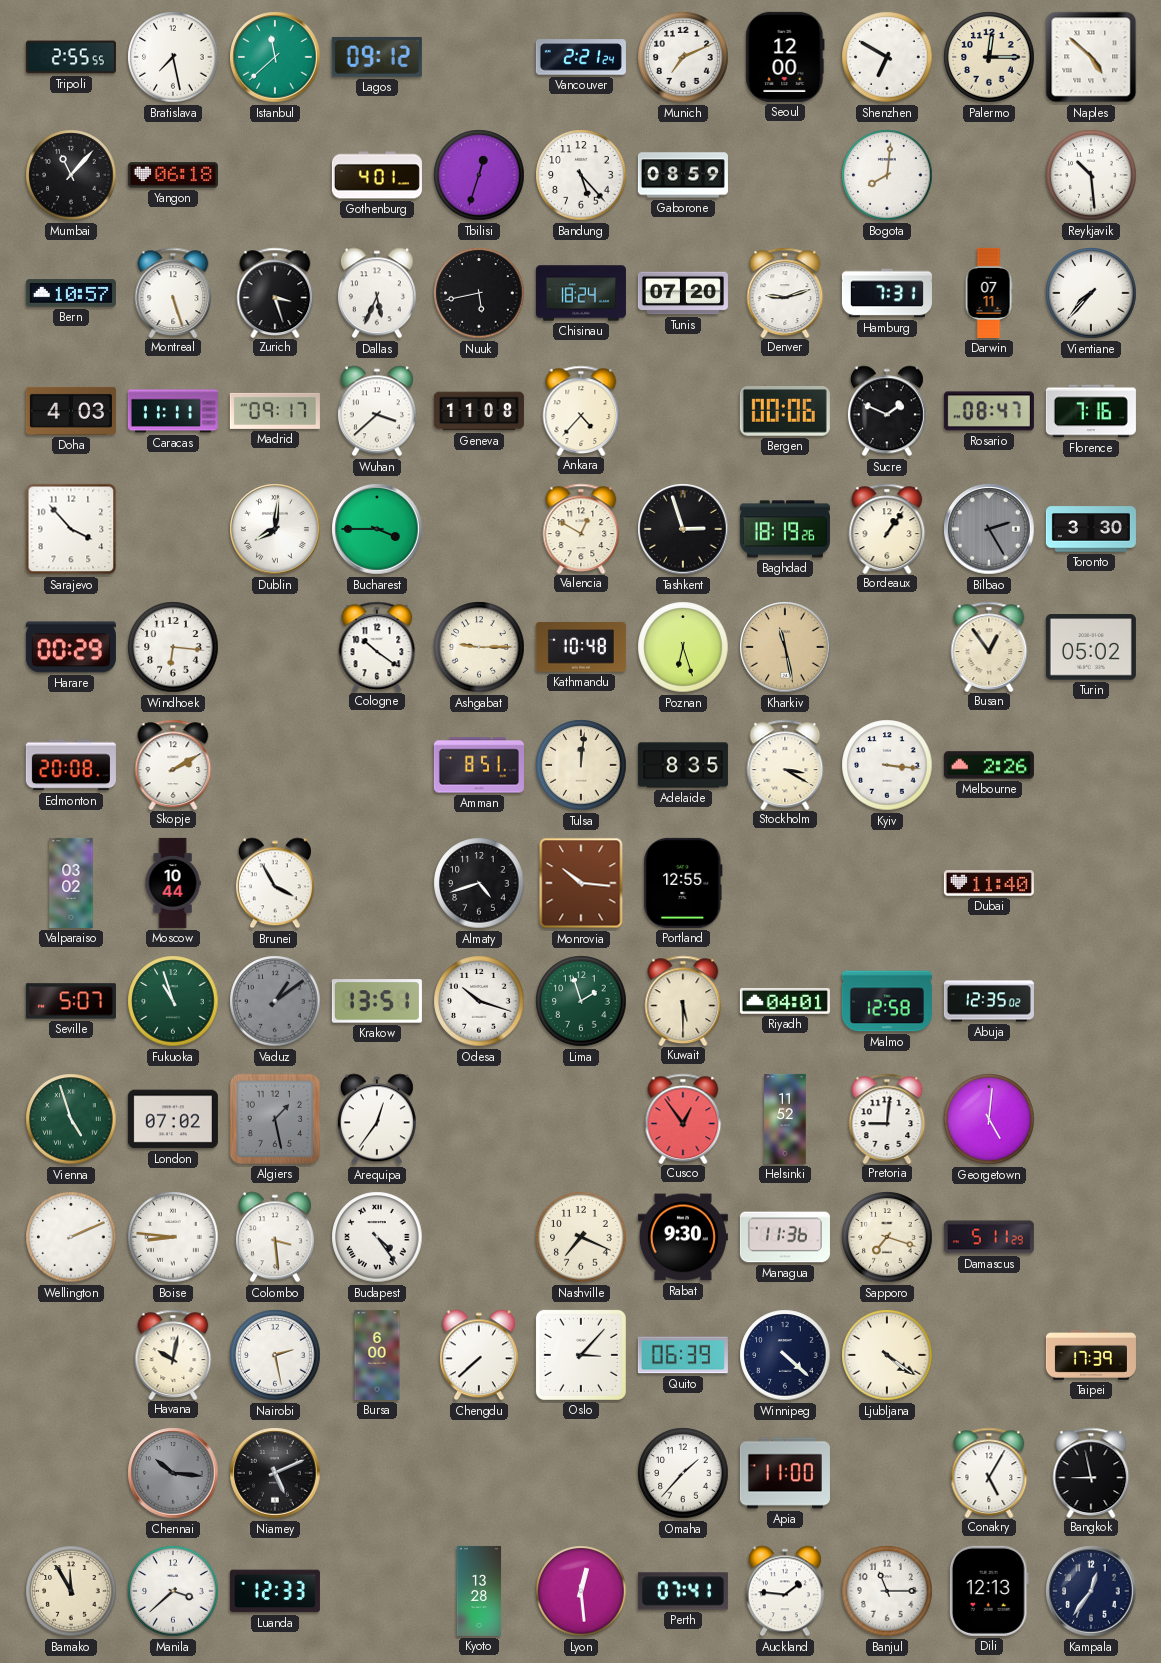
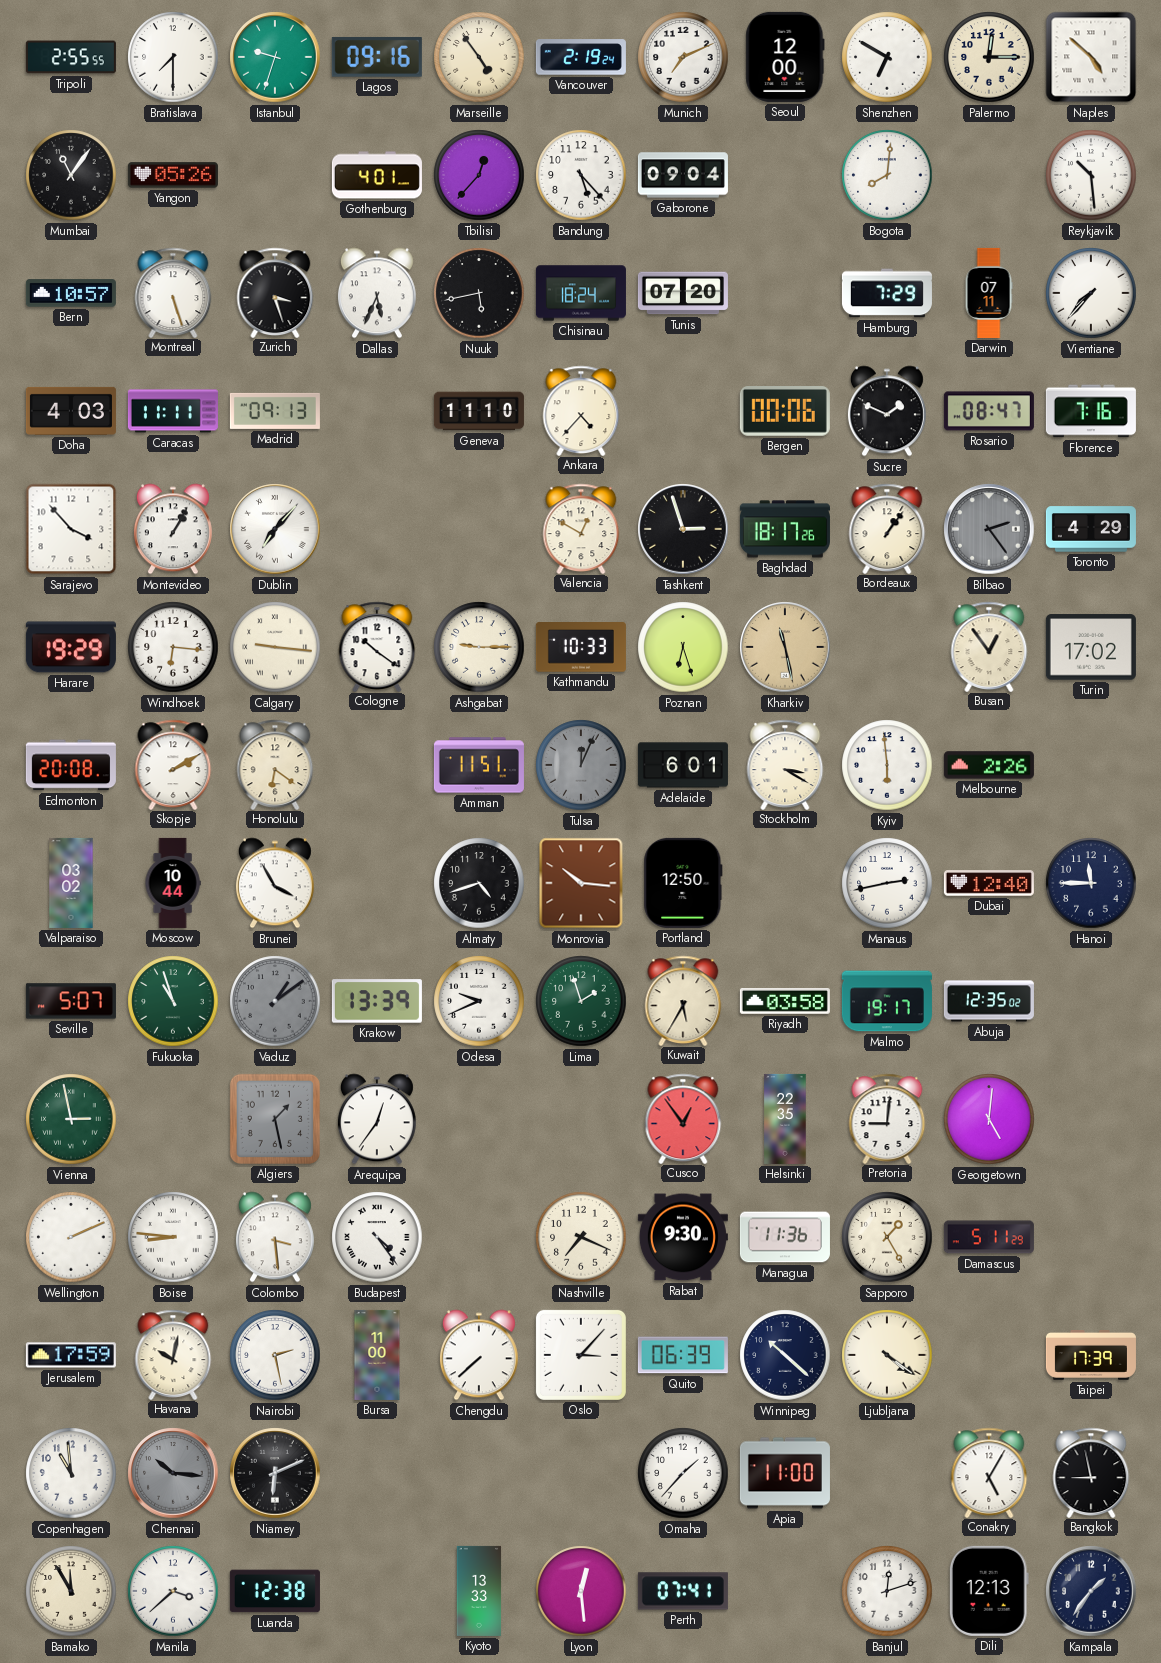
Bratislava: 7:28 -> 7:30
Istanbul: 11:38 -> 9:33
Lagos: 09:12 -> 09:16
Marseille: none -> 4:54
Vancouver: 2:21 -> 2:19
Mumbai: 11:07 -> 11:06
Yangon: 06:18 -> 05:26
Tbilisi: 12:33 -> 12:37
Gaborone: 08:59 -> 09:04
Denver: 9:12 -> none
Hamburg: 7:31 -> 7:29
Madrid: 09:17 -> 09:13
Wuhan: 3:38 -> none
Geneva: 11:08 -> 11:10
Montevideo: none -> 1:05
Dublin: 8:01 -> 7:07
Bucharest: 3:45 -> none
Baghdad: 18:19 -> 18:17
Bilbao: 2:25 -> 2:24
Toronto: 3:30 -> 4:29
Harare: 00:29 -> 19:29
Calgary: none -> 9:16
Kathmandu: 10:48 -> 10:33
Turin: 05:02 -> 17:02
Honolulu: none -> 6:21
Amman: 8:51 -> 11:51
Tulsa: 12:01 -> 12:04
Tulsa dial: cream -> grey
Adelaide: 8:35 -> 6:01
Kyiv: 3:16 -> 5:59
Portland: 12:55 -> 12:50
Manaus: none -> 2:43
Dubai: 11:40 -> 12:40
Hanoi: none -> 11:45
Krakow: 13:51 -> 13:39
Odesa: 10:18 -> 9:41
Kuwait: 5:30 -> 5:35
Riyadh: 04:01 -> 03:58
Malmo: 12:58 -> 19:17
Vienna: 4:57 -> 2:58
London: 07:02 -> none
Helsinki: 11:52 -> 22:35
Sapporo: 7:18 -> 1:25
Jerusalem: none -> 17:59
Bursa: 6:00 -> 11:00
Winnipeg: 4:22 -> 10:22
Copenhagen: none -> 10:59
Niamey: 5:11 -> 6:11
Luanda: 12:33 -> 12:38
Kyoto: 13:28 -> 13:33
Auckland: 1:46 -> none
Banjul: 11:15 -> 12:12
Kampala: 12:36 -> 1:36
